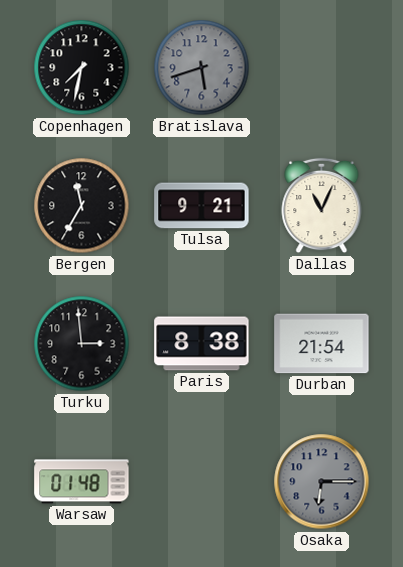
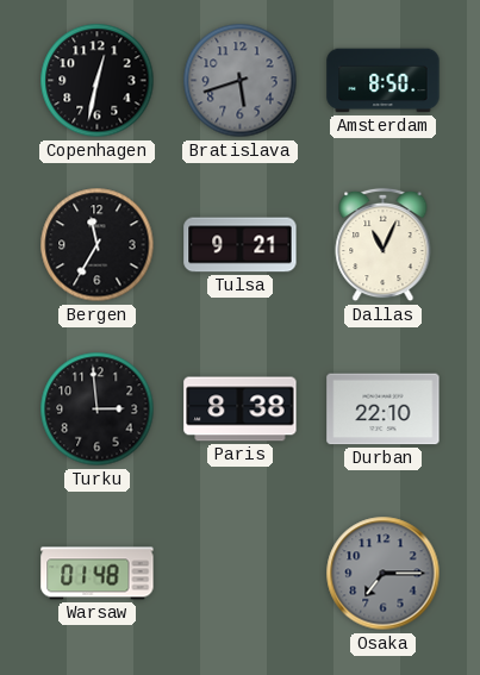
Copenhagen: 7:32 -> 12:32
Amsterdam: none -> 8:50
Durban: 21:54 -> 22:10
Osaka: 6:15 -> 7:15
